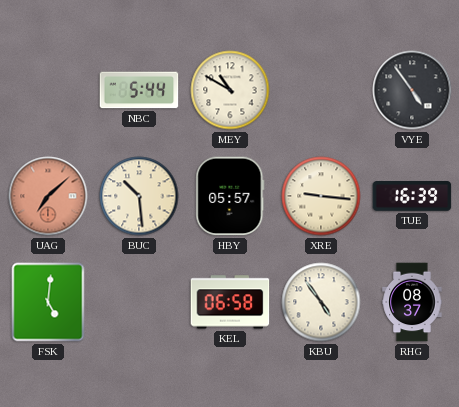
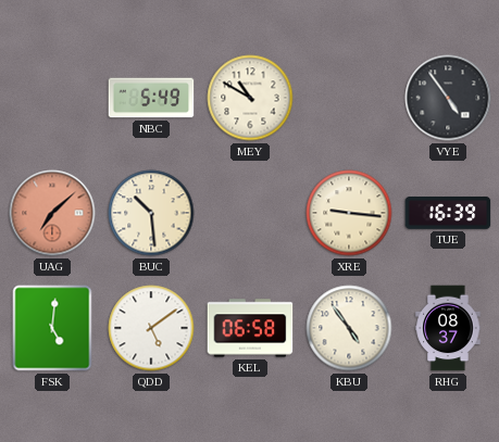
NBC: 5:44 -> 5:49
HBY: 05:57 -> none
QDD: none -> 5:09
